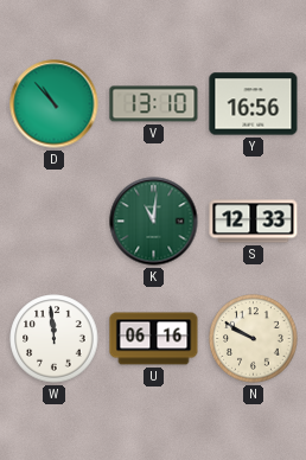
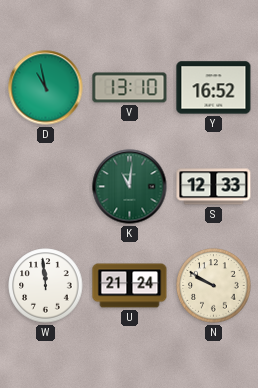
D: 10:53 -> 10:58
Y: 16:56 -> 16:52
U: 06:16 -> 21:24
